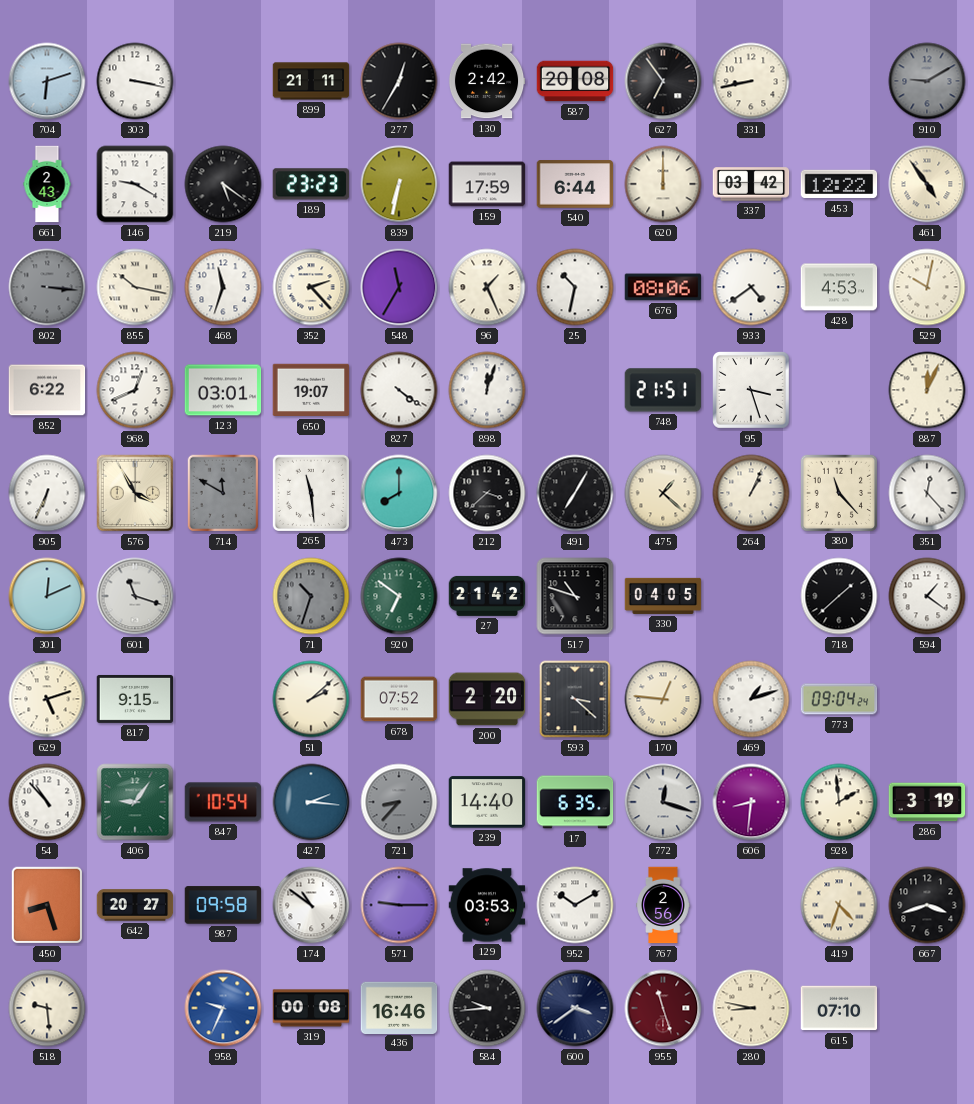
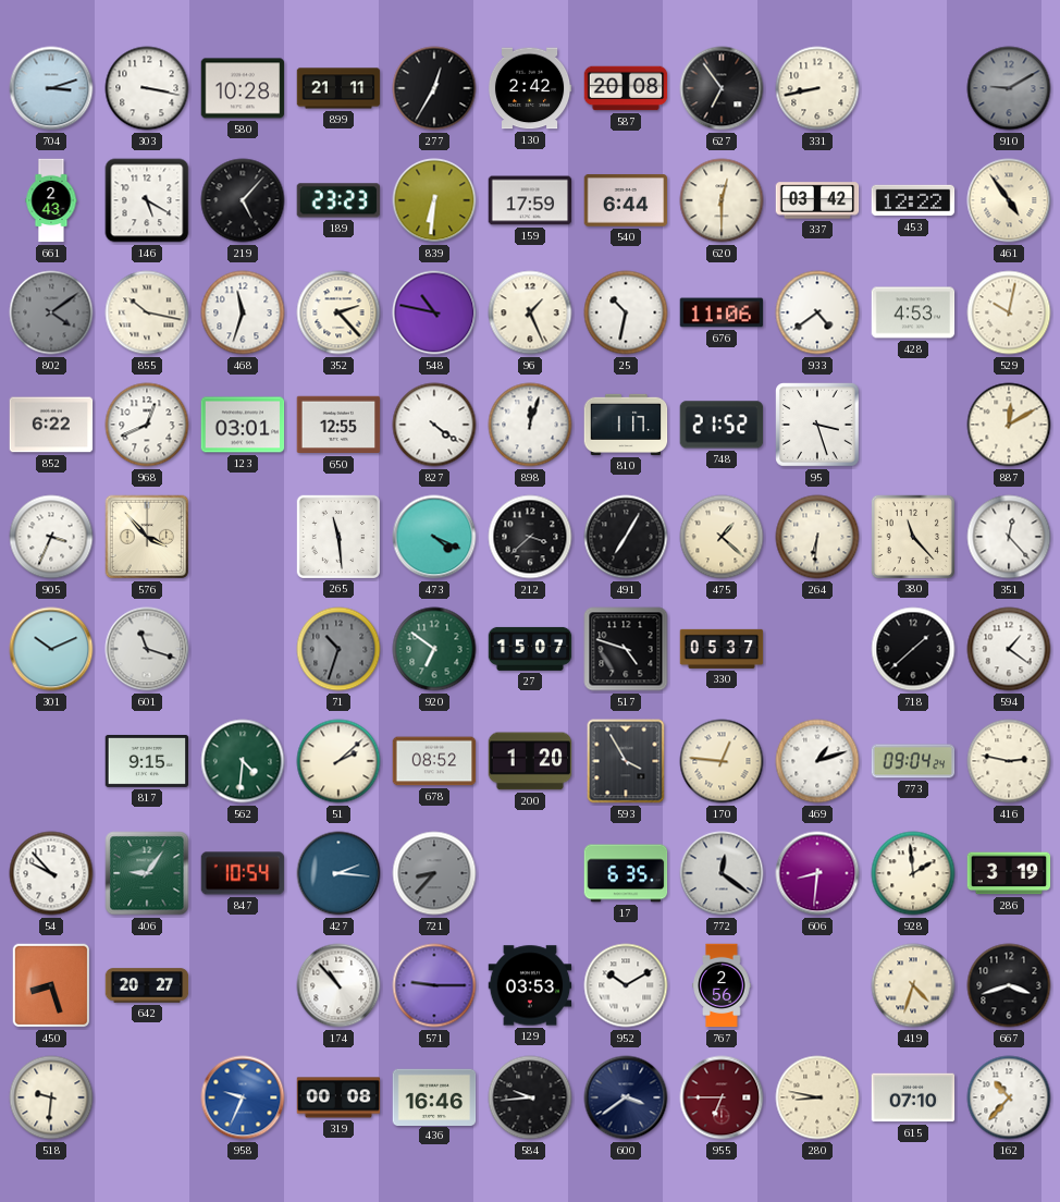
704: 6:12 -> 3:12
580: none -> 10:28
146: 9:20 -> 5:20
219: 5:21 -> 5:07
839: 6:32 -> 6:31
620: 12:00 -> 12:30
802: 3:16 -> 4:09
548: 11:35 -> 10:47
676: 08:06 -> 11:06
650: 19:07 -> 12:55
810: none -> 1:17
748: 21:51 -> 21:52
887: 12:04 -> 12:10
905: 6:34 -> 3:34
576: 3:55 -> 3:53
714: 11:50 -> none
473: 8:00 -> 4:19
264: 1:04 -> 6:31
301: 12:11 -> 10:11
27: 21:42 -> 15:07
517: 10:48 -> 4:48
330: 04:05 -> 05:37
629: 5:12 -> none
562: none -> 4:31
678: 07:52 -> 08:52
200: 2:20 -> 1:20
593: 3:22 -> 3:55
416: none -> 2:47
54: 10:53 -> 9:53
239: 14:40 -> none
772: 12:18 -> 12:21
987: 09:58 -> none
174: 10:51 -> 10:53
518: 9:29 -> 9:31
955: 11:27 -> 6:45
162: none -> 10:37
